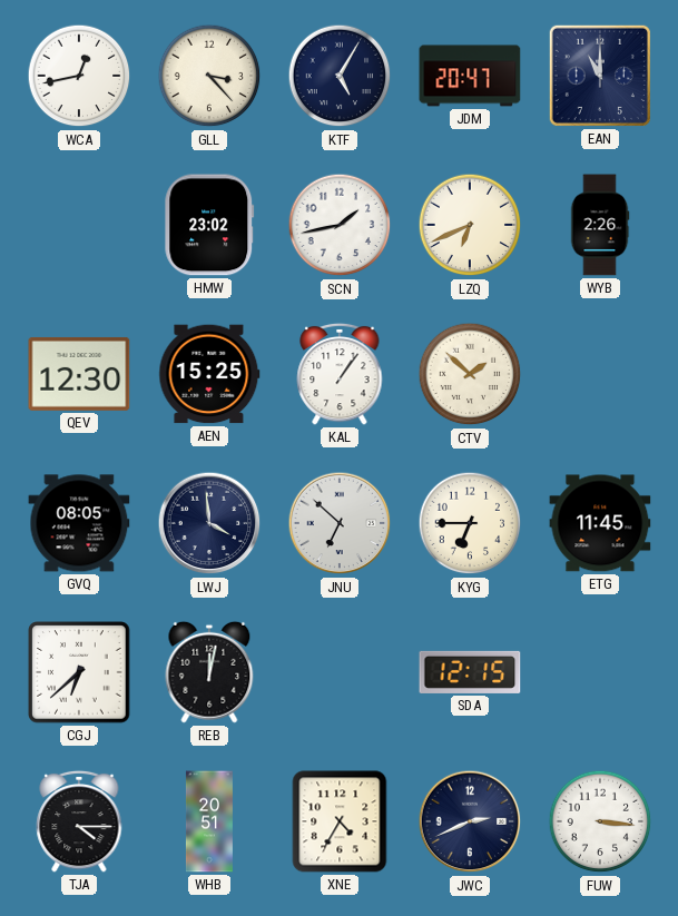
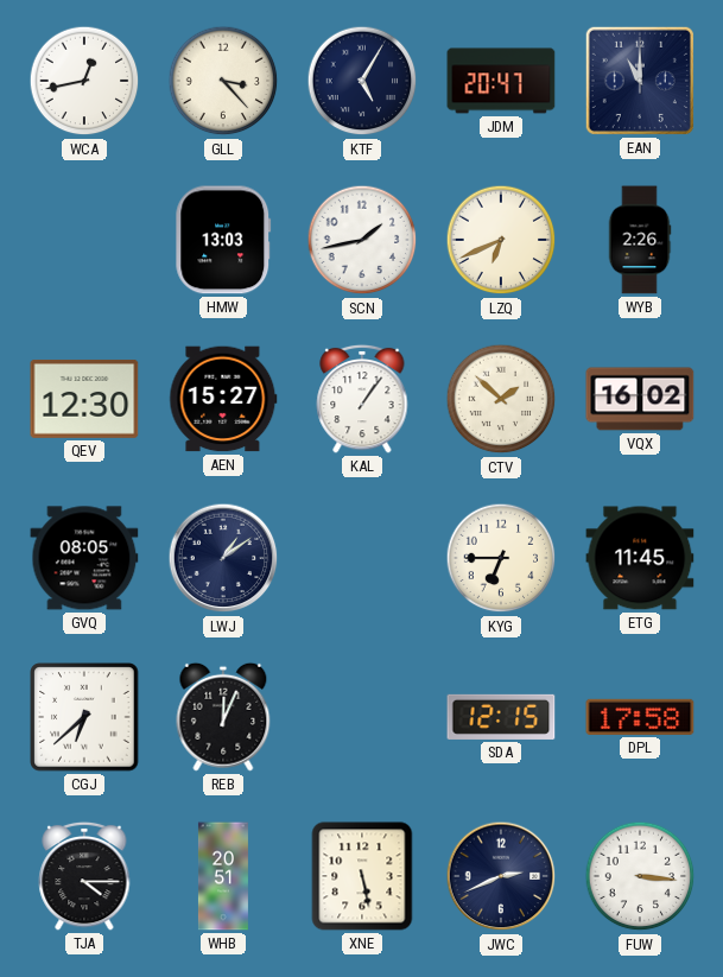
HMW: 23:02 -> 13:03
AEN: 15:25 -> 15:27
VQX: none -> 16:02
LWJ: 3:59 -> 1:09
JNU: 6:52 -> none
REB: 12:02 -> 12:04
DPL: none -> 17:58
XNE: 4:35 -> 5:28
